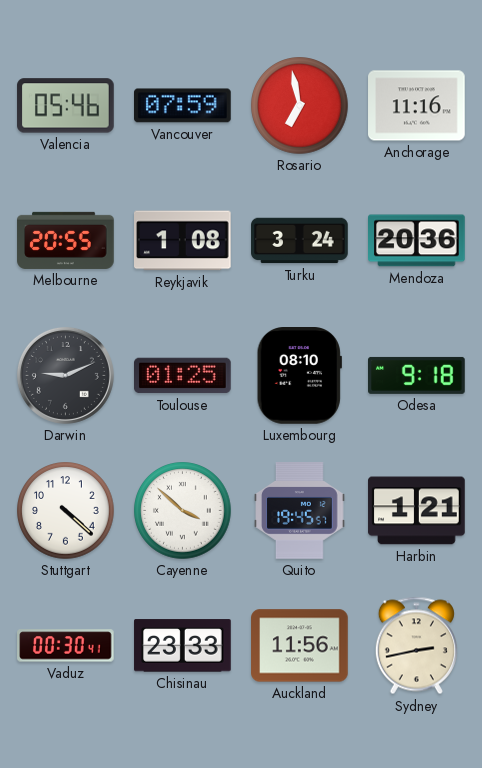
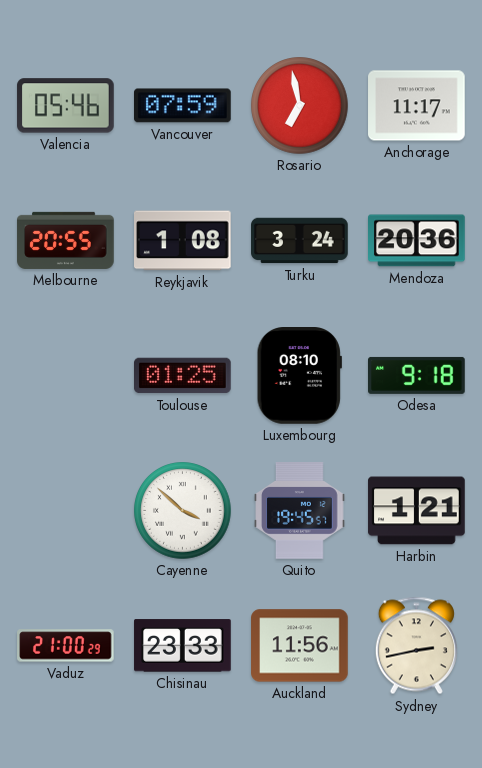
Anchorage: 11:16 -> 11:17
Darwin: 9:11 -> none
Stuttgart: 4:22 -> none
Vaduz: 00:30 -> 21:00
